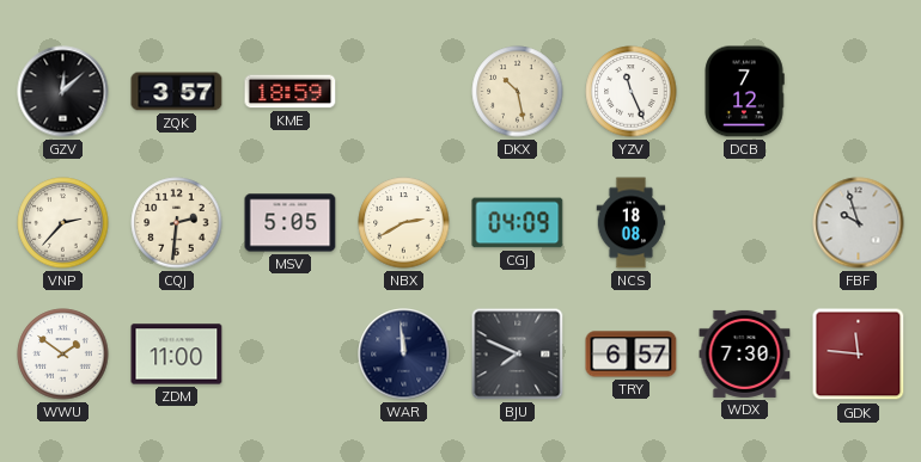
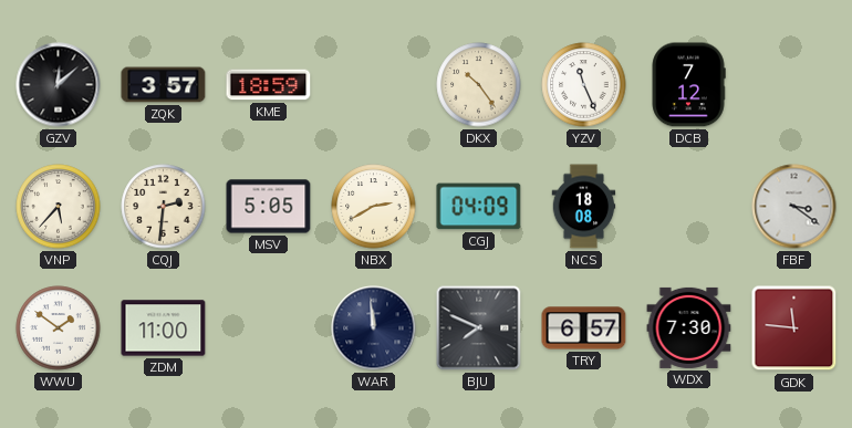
DKX: 10:28 -> 10:24
VNP: 2:37 -> 5:37
FBF: 9:57 -> 3:21
